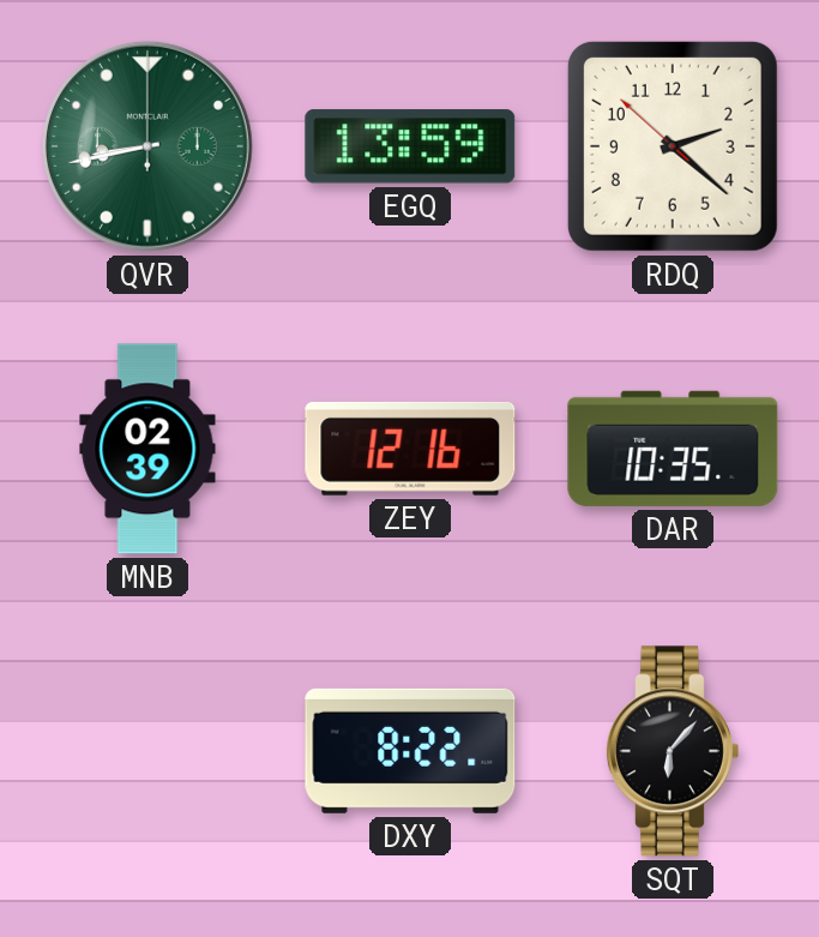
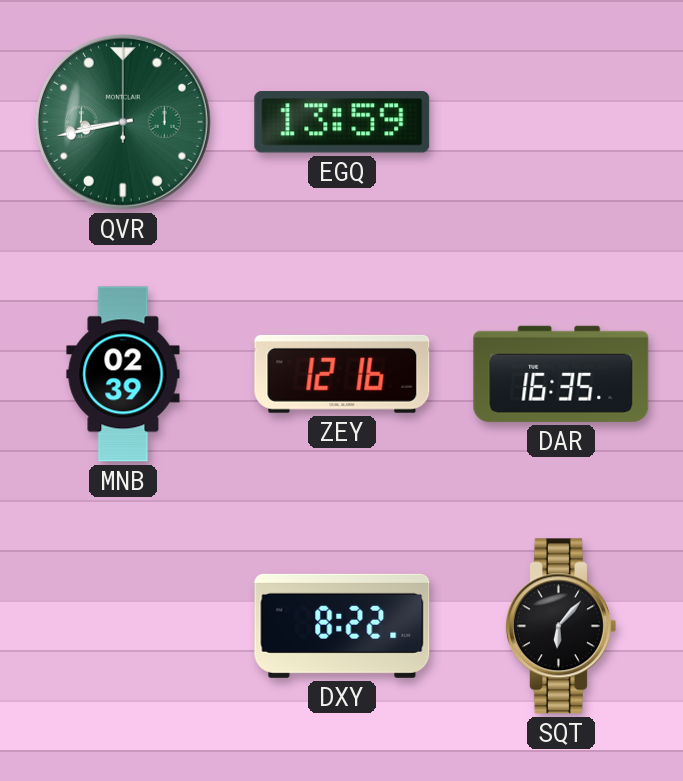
RDQ: 2:21 -> none
DAR: 10:35 -> 16:35
